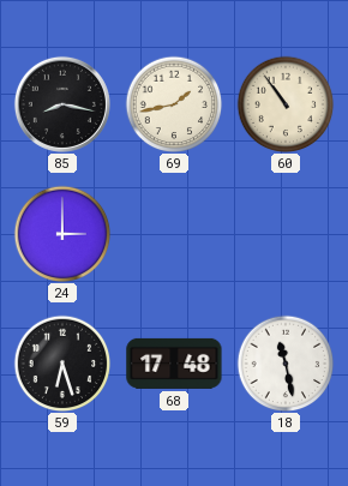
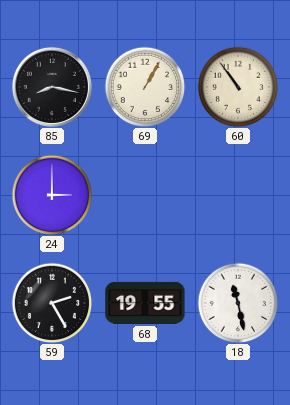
69: 1:43 -> 1:05
59: 6:27 -> 2:25
68: 17:48 -> 19:55
